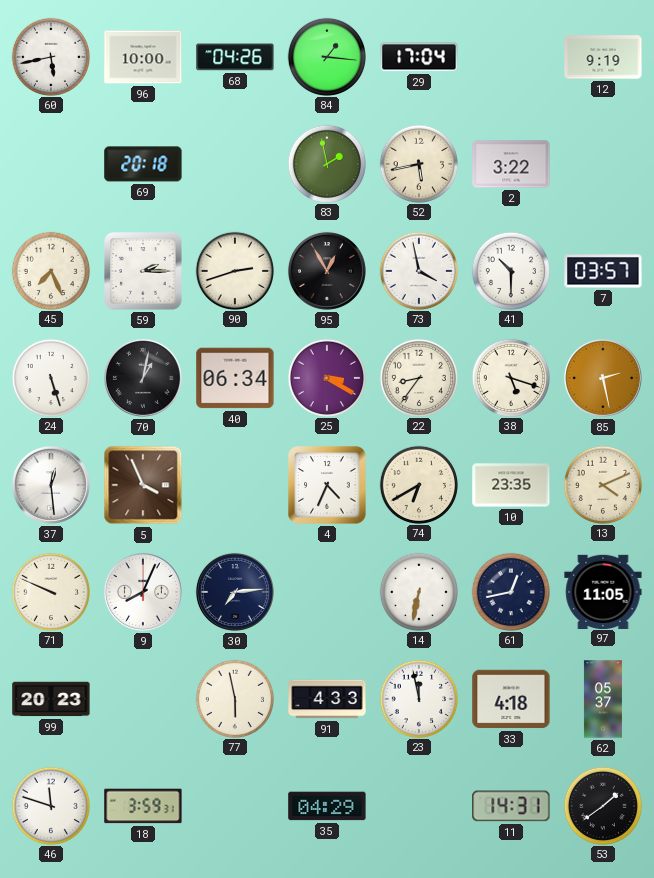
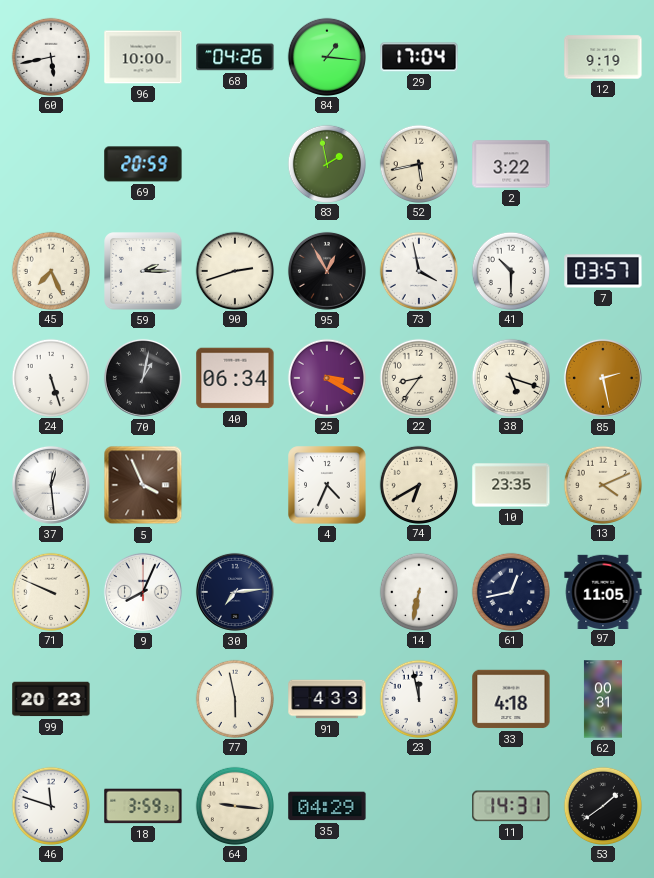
69: 20:18 -> 20:59
62: 05:37 -> 00:31
64: none -> 9:16
